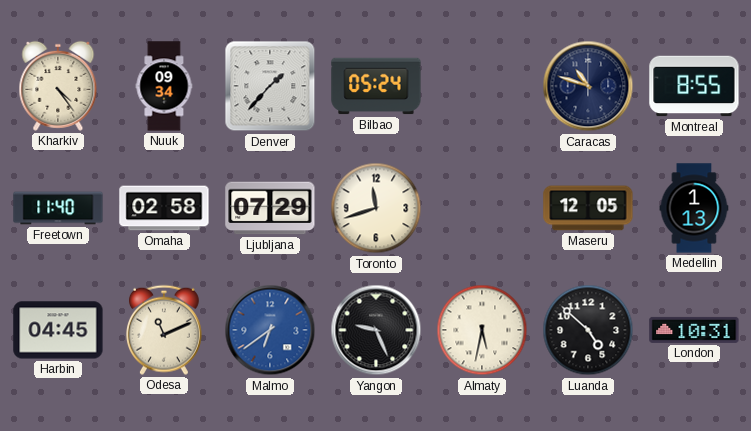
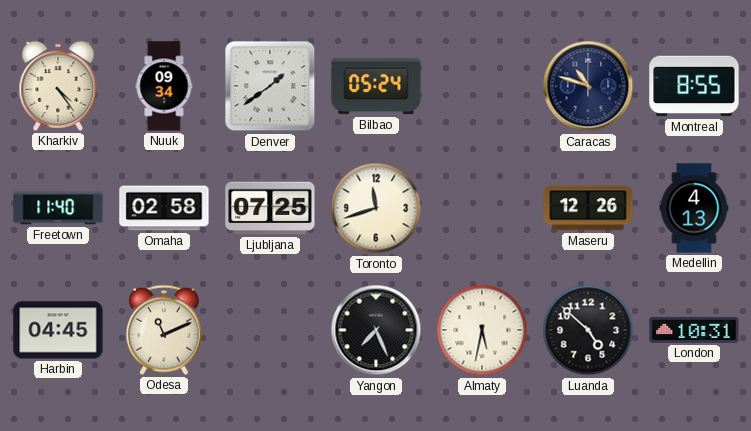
Denver: 1:37 -> 1:39
Ljubljana: 07:29 -> 07:25
Maseru: 12:05 -> 12:26
Medellin: 1:13 -> 4:13
Malmo: 6:39 -> none
Yangon: 9:26 -> 7:26
